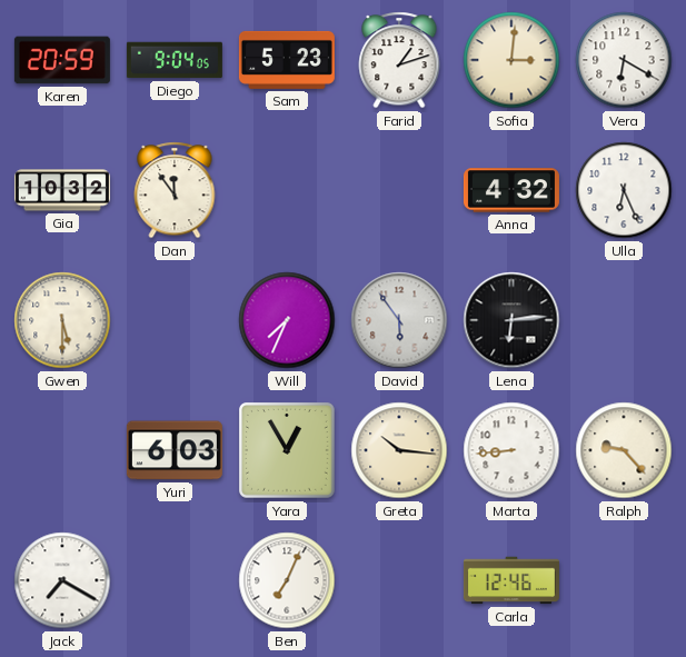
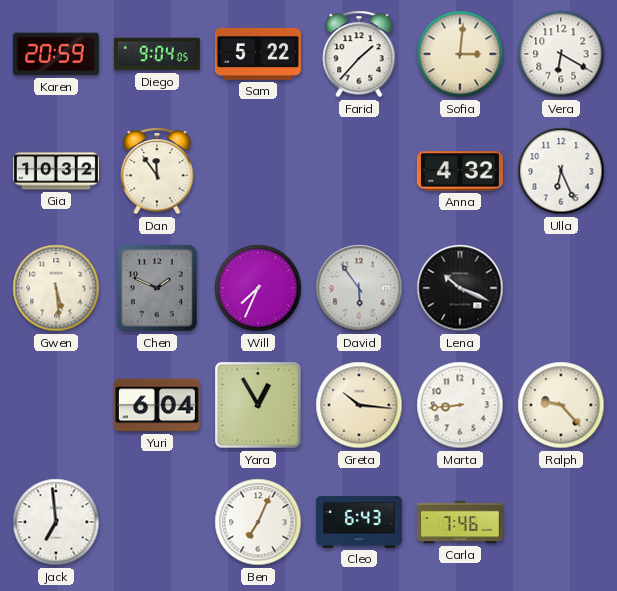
Sam: 5:23 -> 5:22
Farid: 1:12 -> 1:37
Gwen: 5:30 -> 5:29
Chen: none -> 1:49
Lena: 6:14 -> 10:19
Yuri: 6:03 -> 6:04
Jack: 7:20 -> 6:59
Cleo: none -> 6:43
Carla: 12:46 -> 7:46
